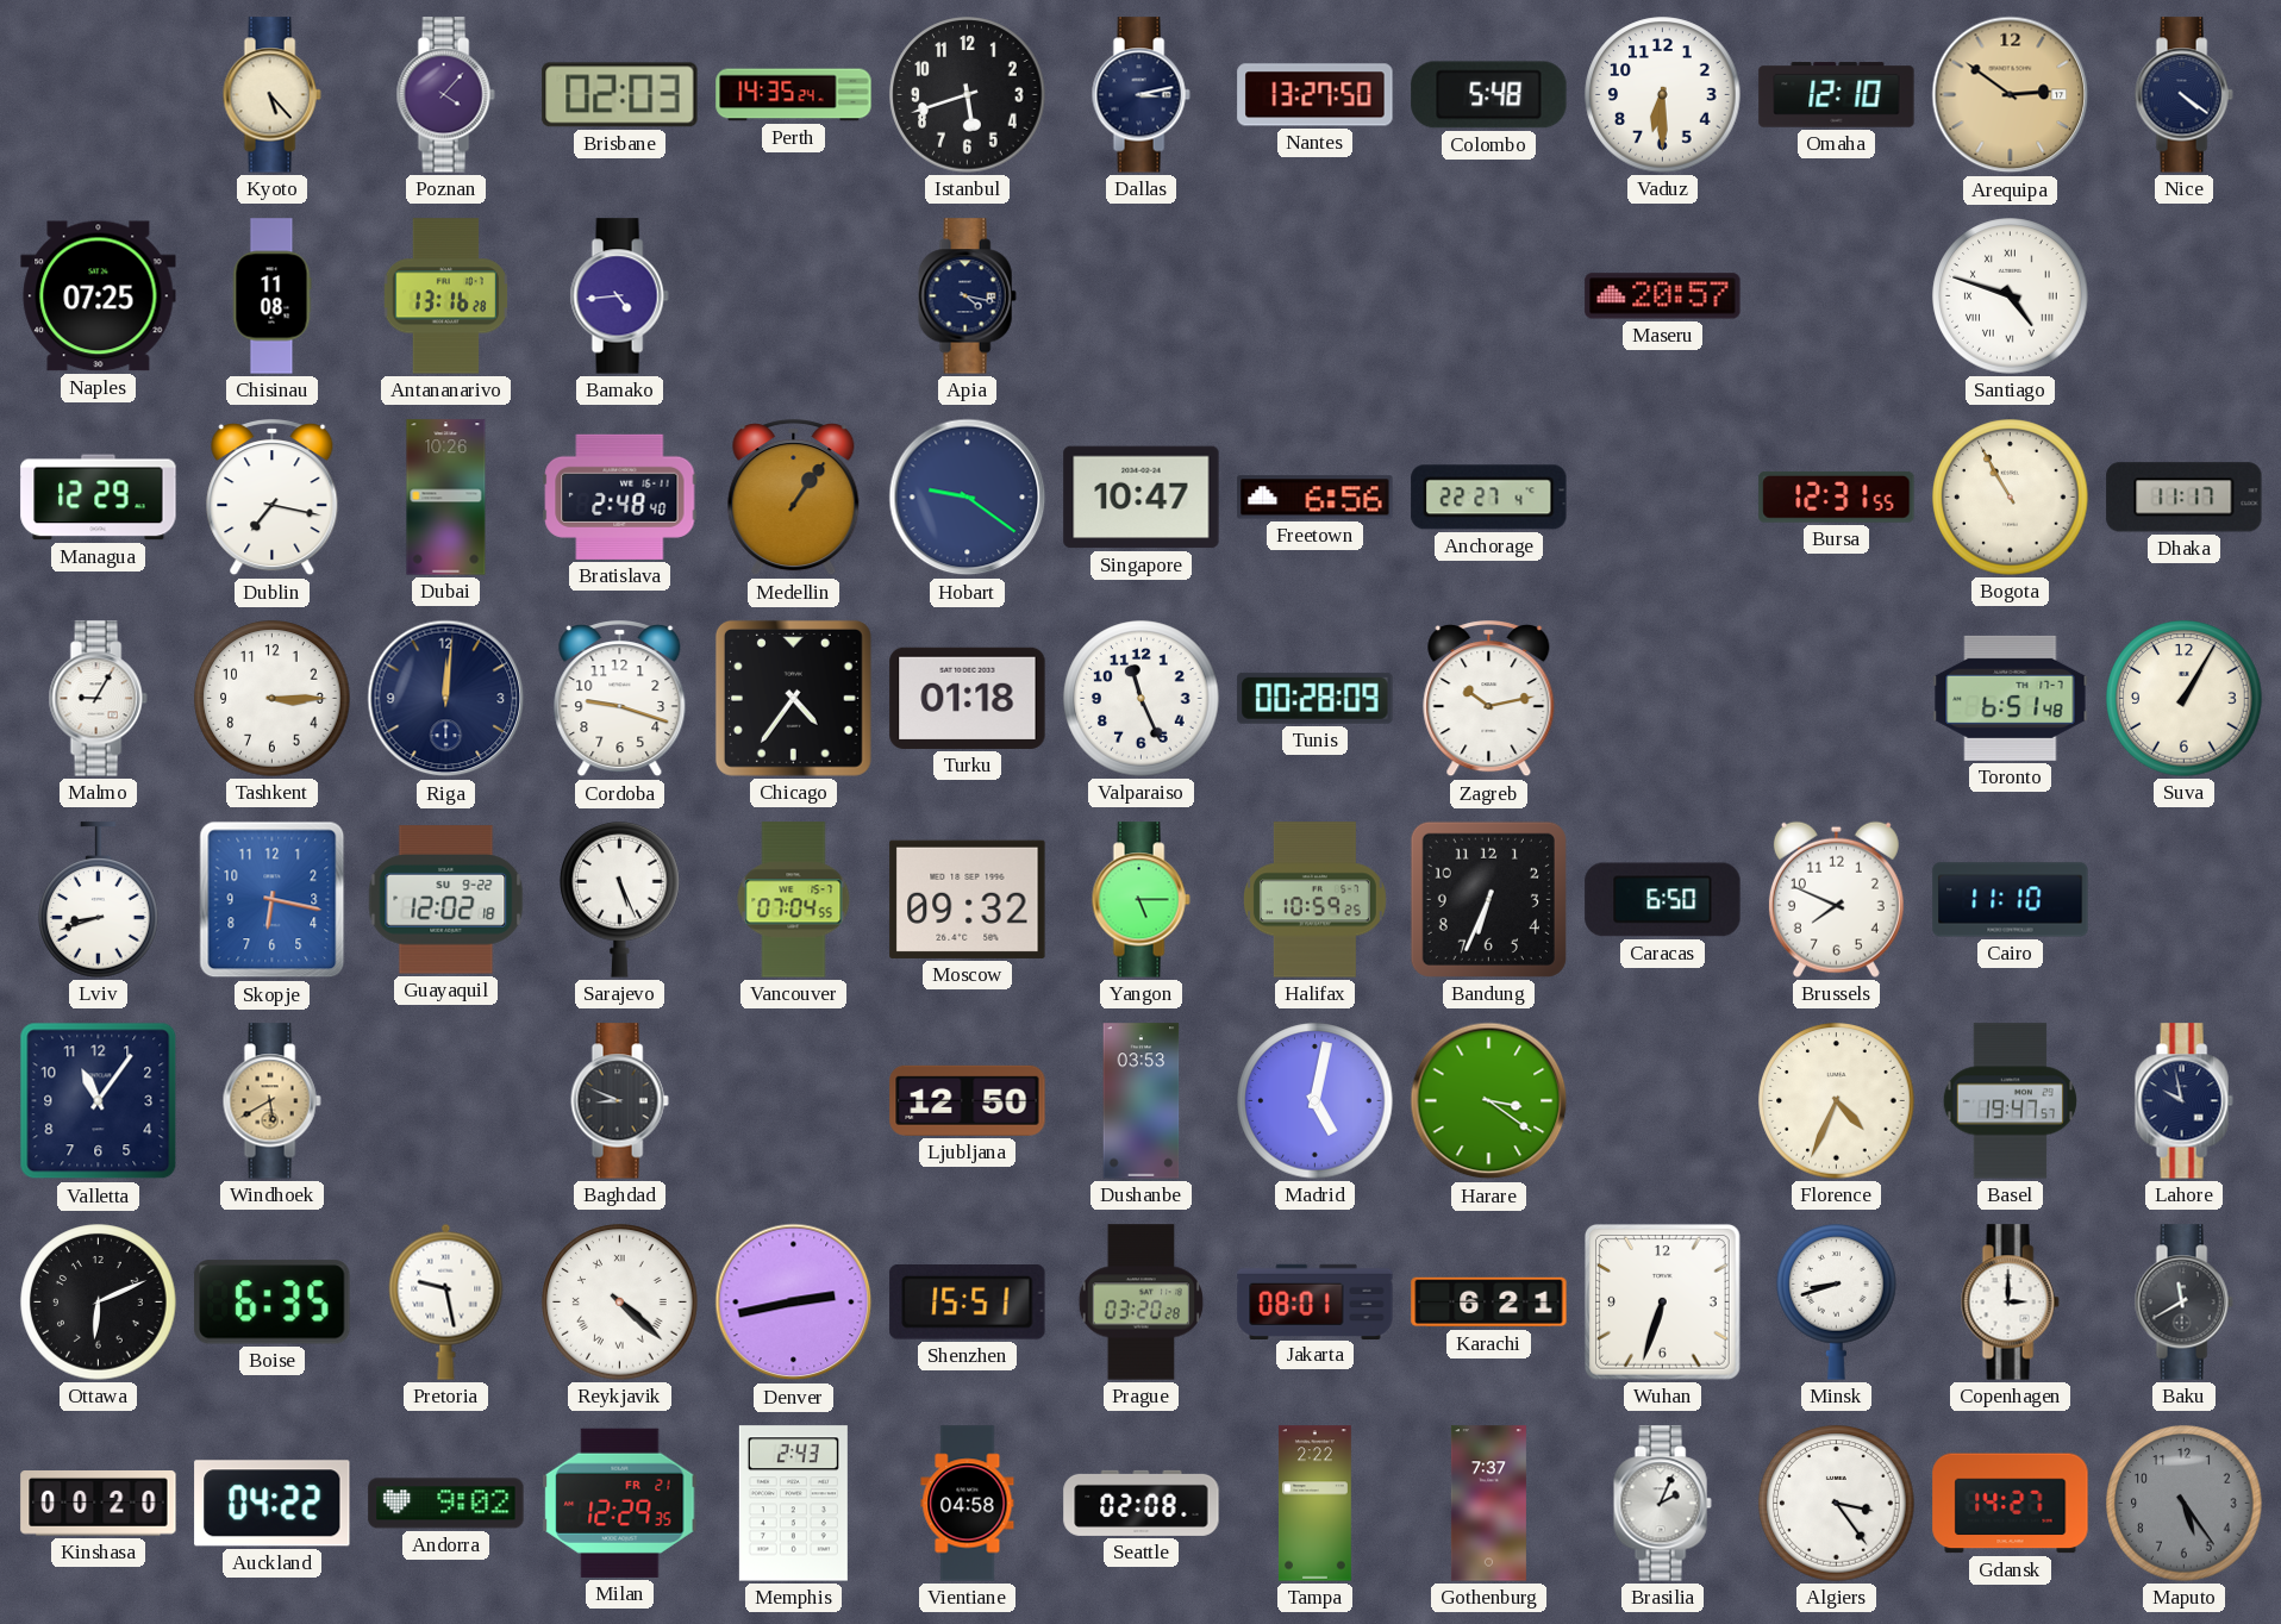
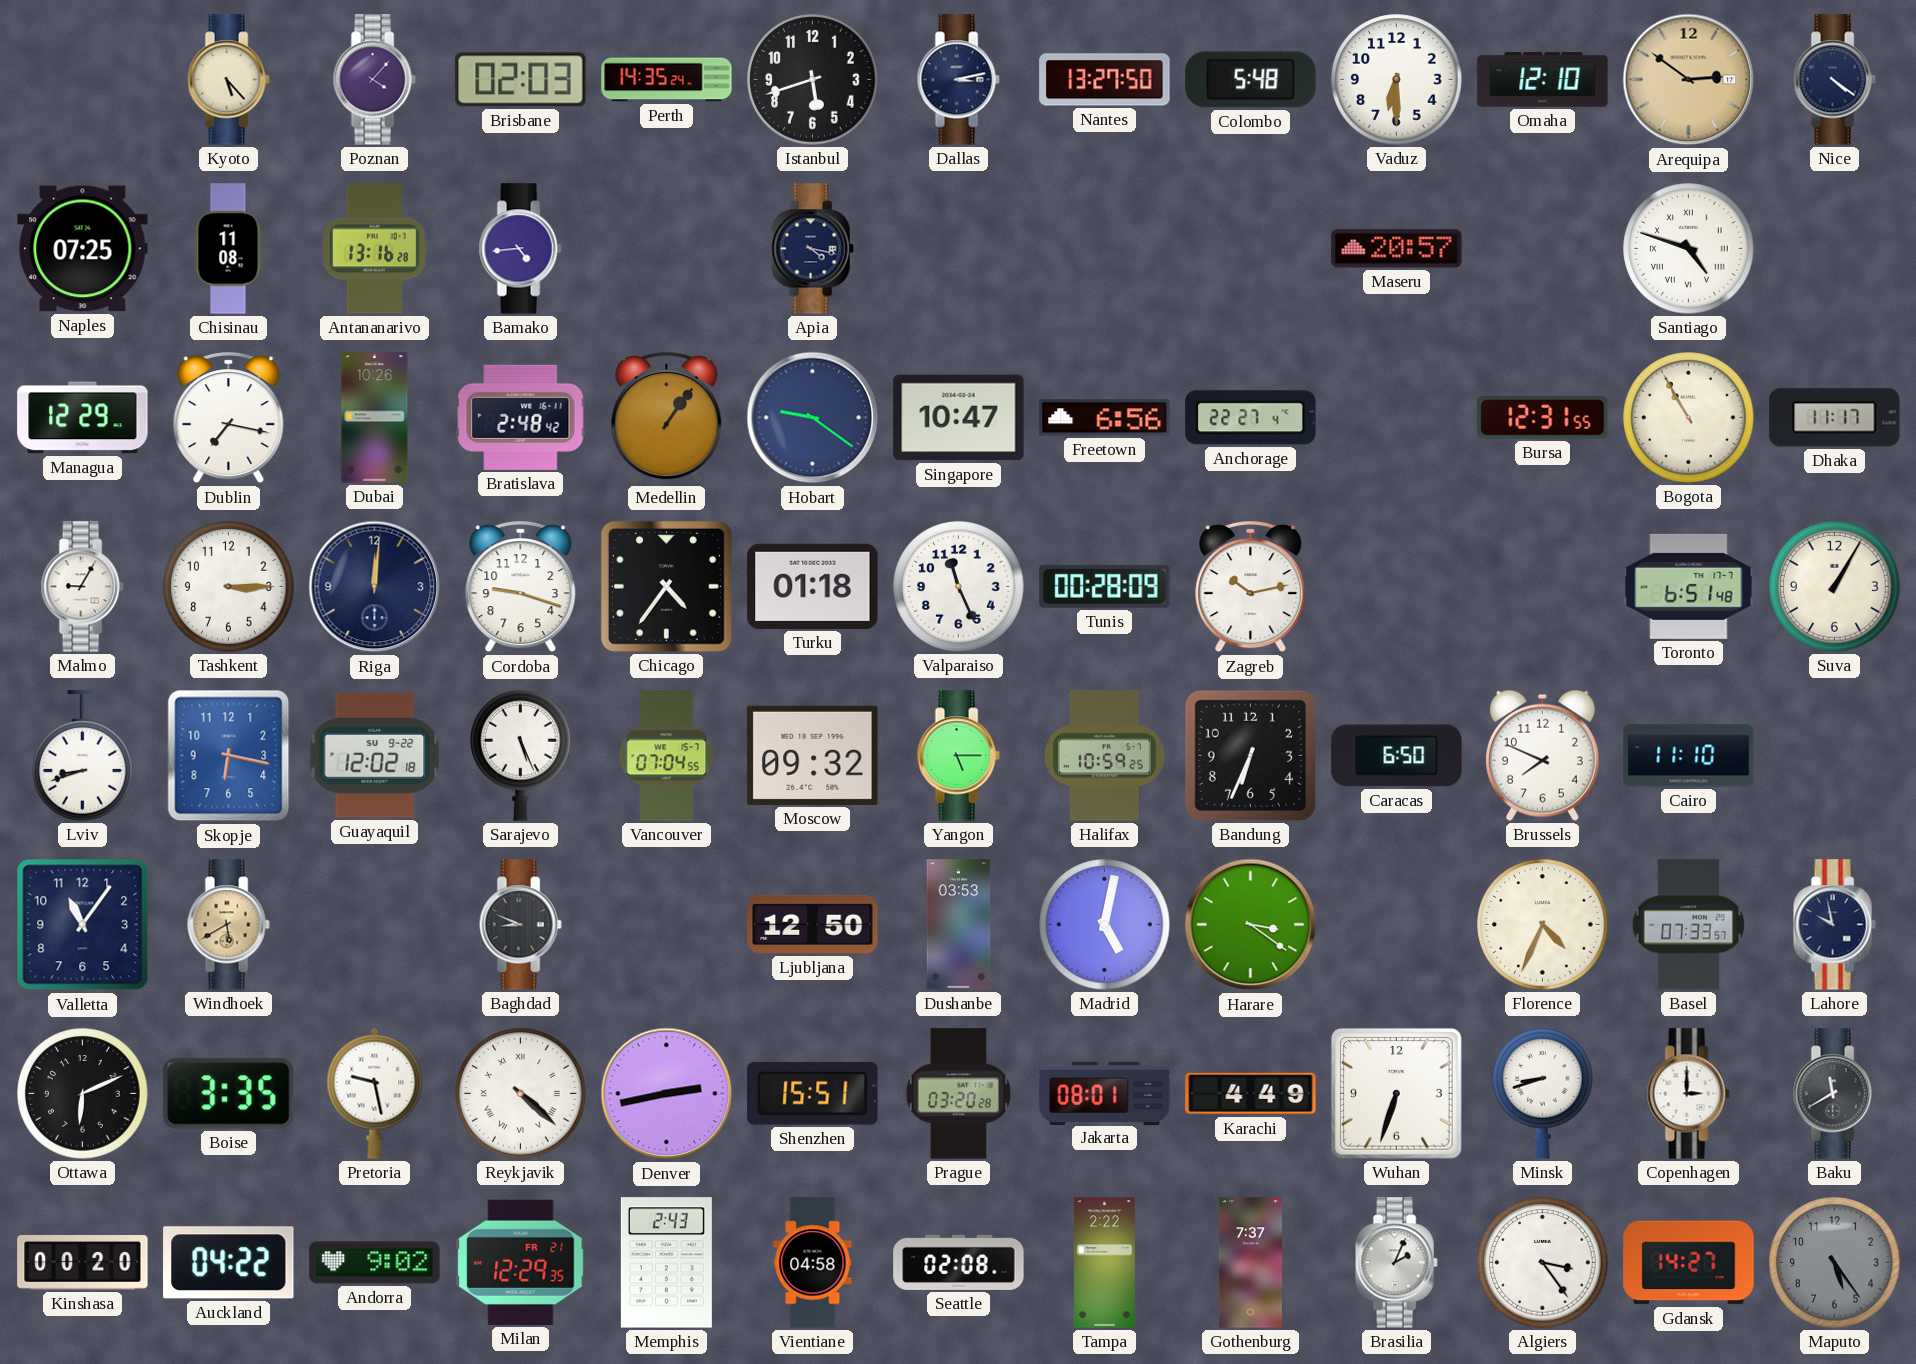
Bratislava: 2:48:40 -> 2:48:42
Basel: 19:47 -> 07:33
Boise: 6:35 -> 3:35
Karachi: 6:21 -> 4:49
